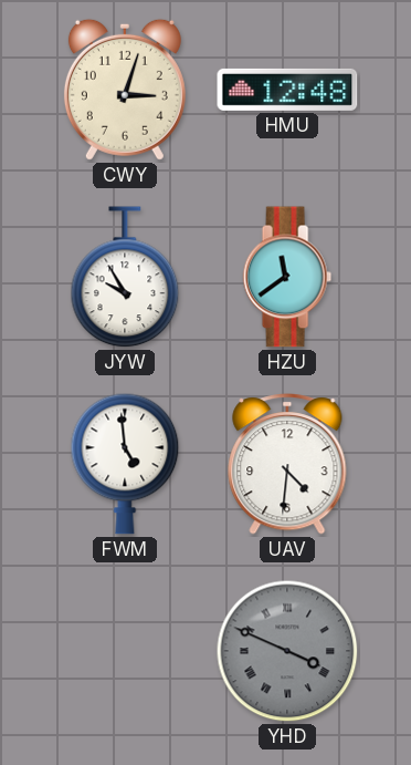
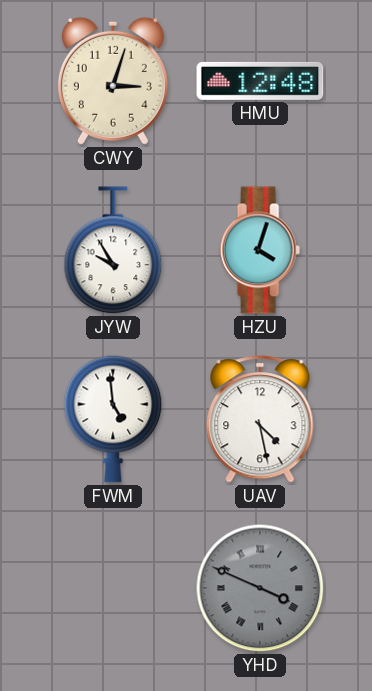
HZU: 11:39 -> 4:03
UAV: 4:31 -> 4:28
